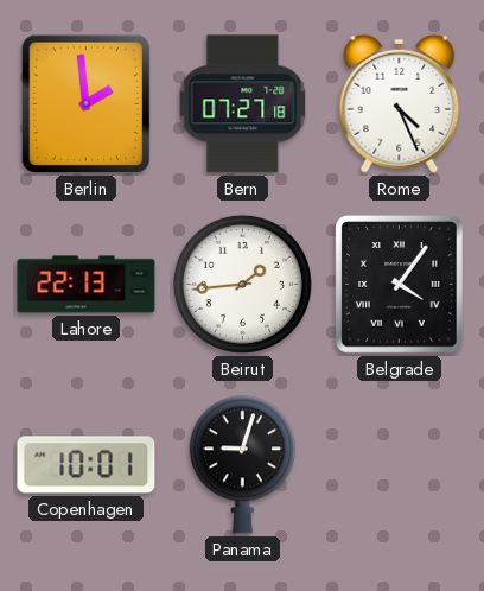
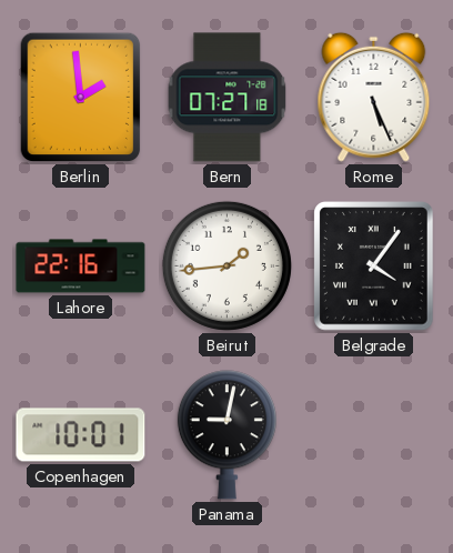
Rome: 4:26 -> 5:26
Lahore: 22:13 -> 22:16
Panama: 9:03 -> 9:02
